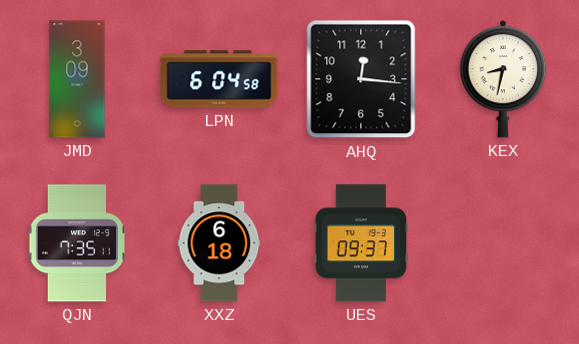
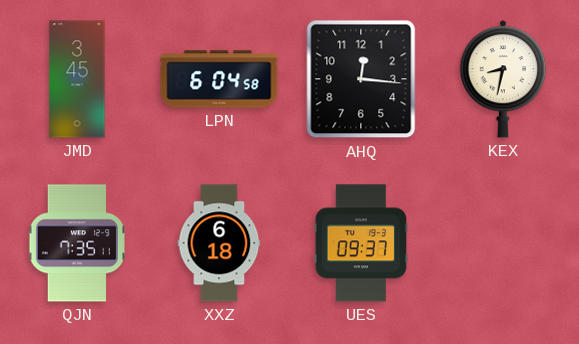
JMD: 3:09 -> 3:45
